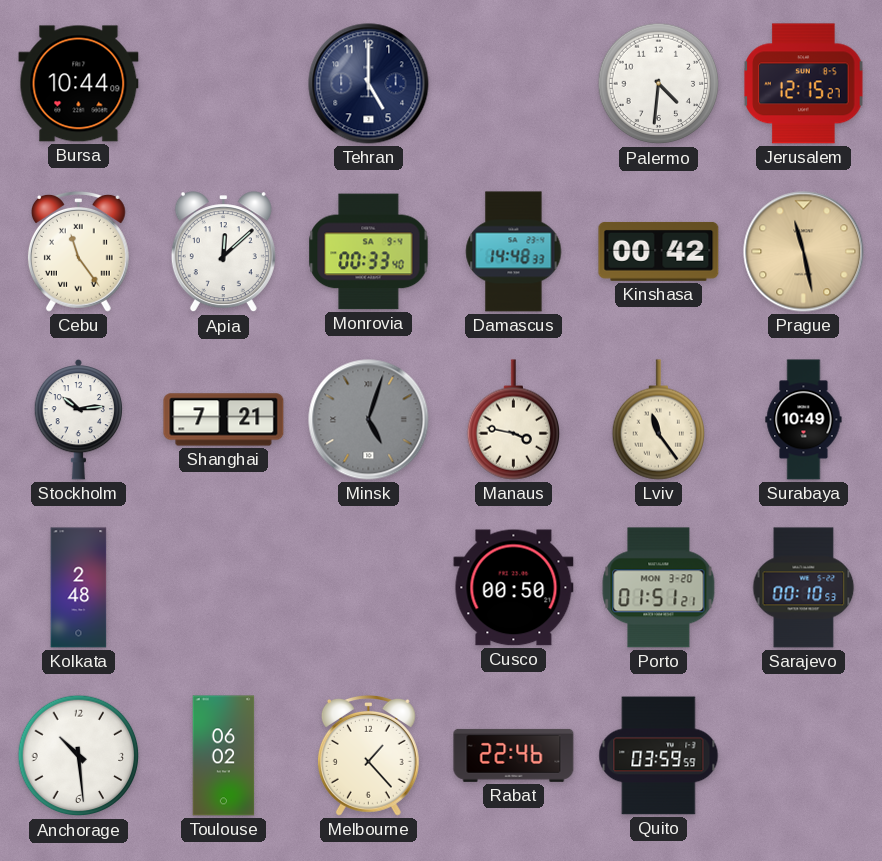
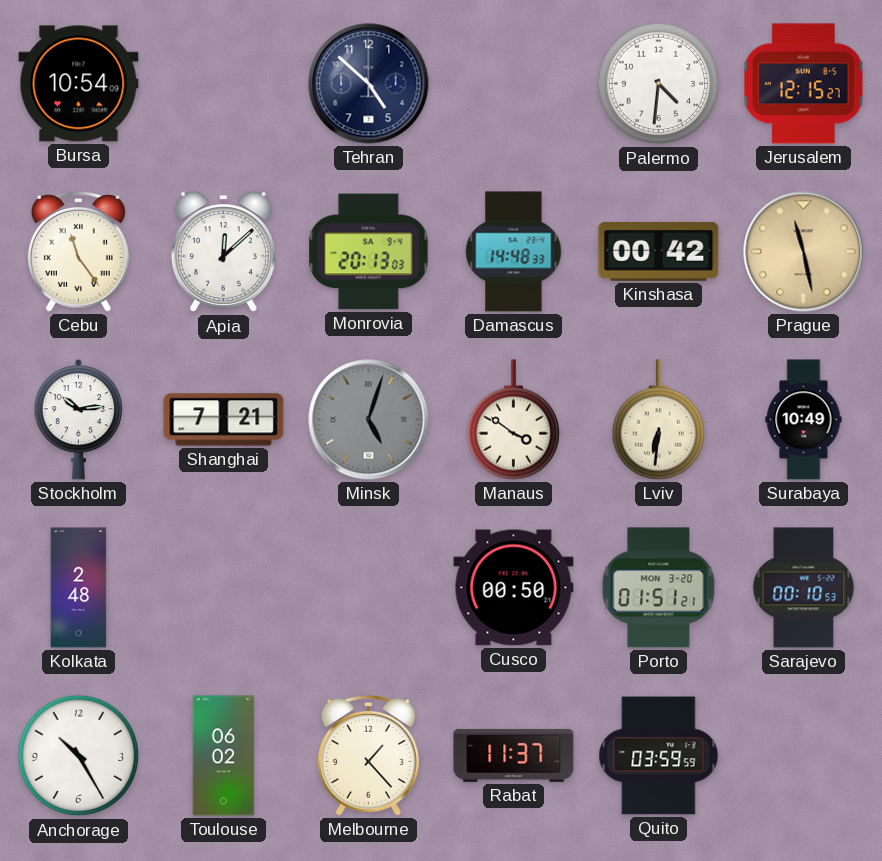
Bursa: 10:44 -> 10:54
Tehran: 5:00 -> 4:52
Monrovia: 00:33 -> 20:13
Manaus: 3:47 -> 3:51
Lviv: 11:24 -> 6:31
Anchorage: 10:29 -> 10:25
Rabat: 22:46 -> 11:37
